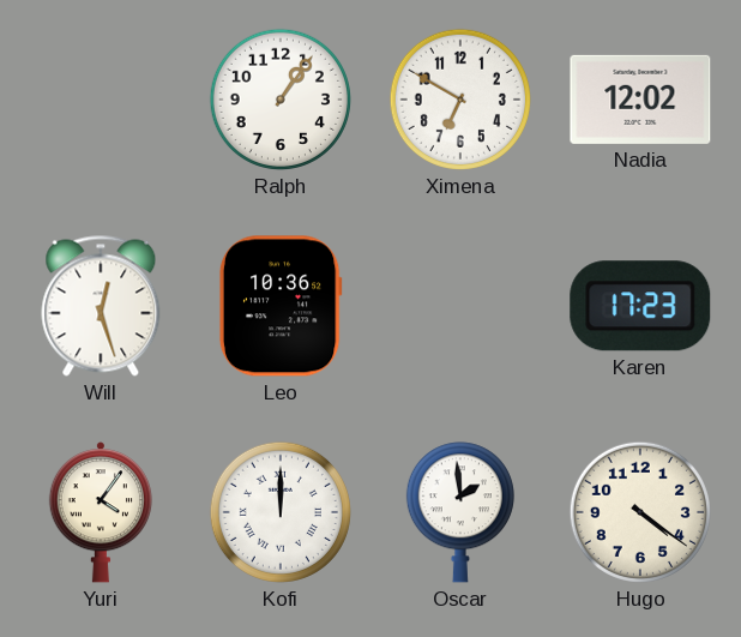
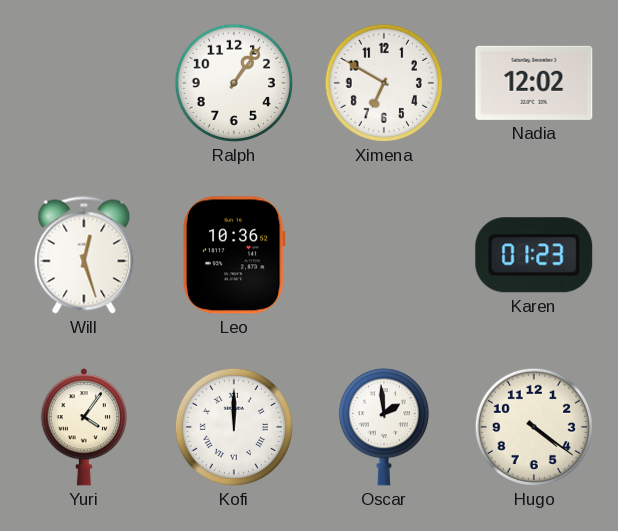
Karen: 17:23 -> 01:23
